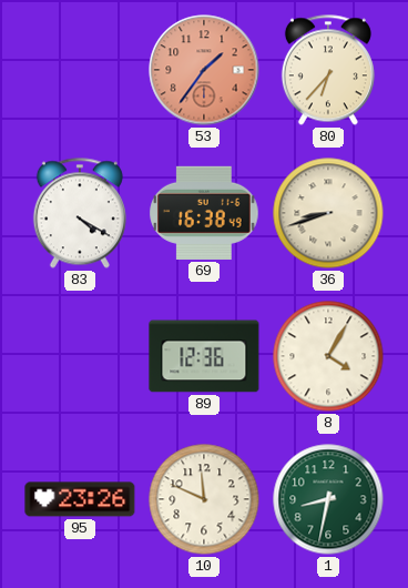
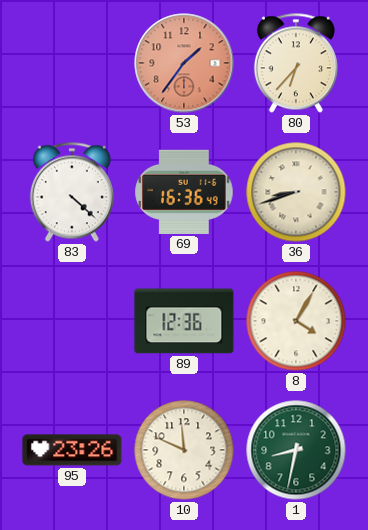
83: 4:20 -> 4:22
69: 16:38 -> 16:36
